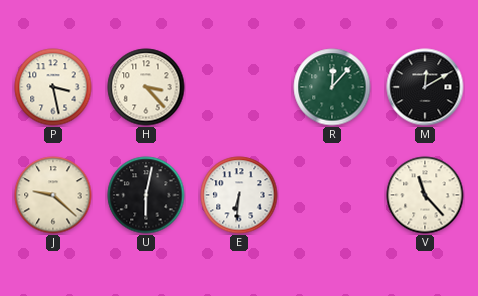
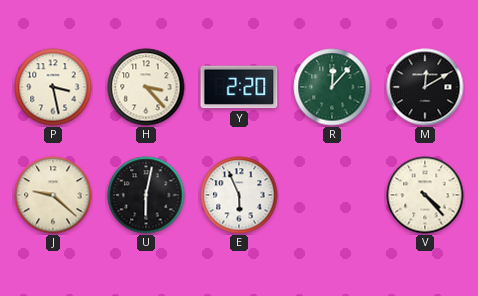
Y: none -> 2:20
E: 6:31 -> 5:56
V: 11:23 -> 4:23
